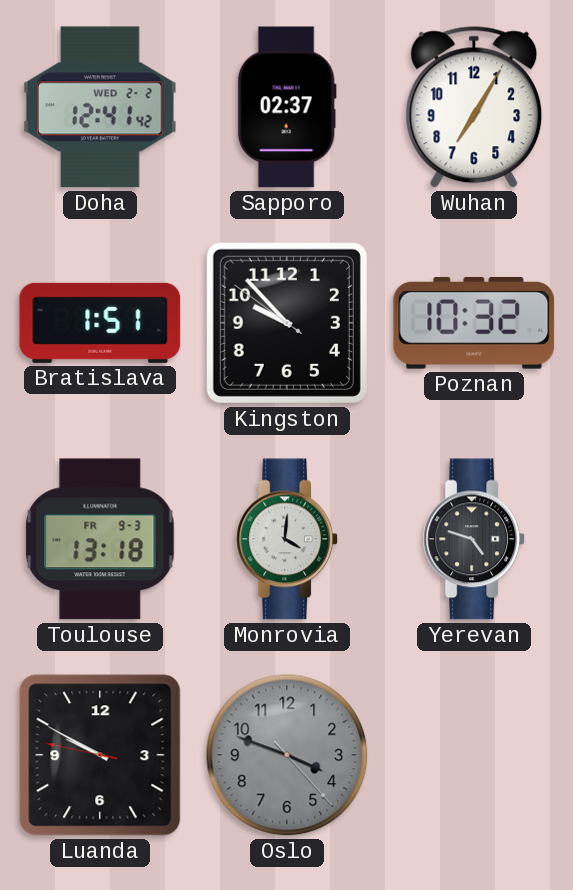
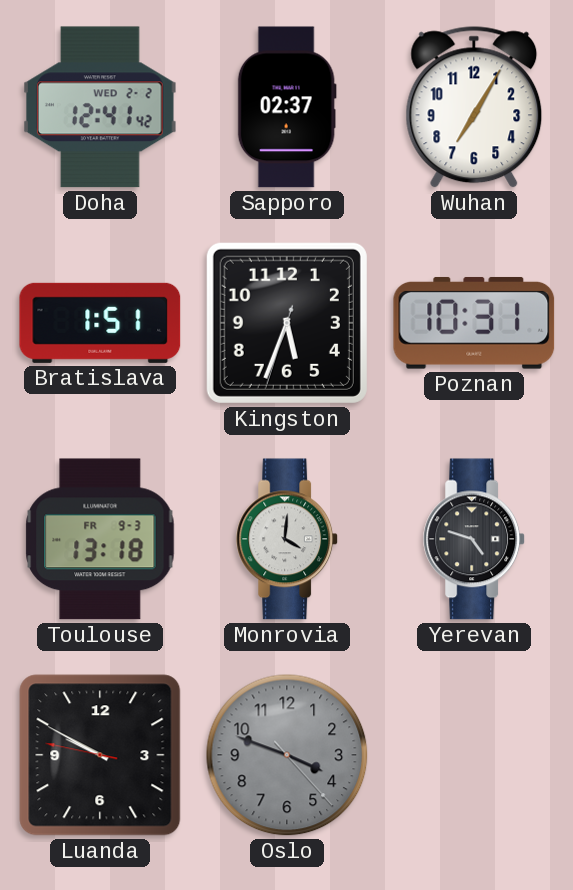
Kingston: 9:52 -> 5:33
Poznan: 10:32 -> 10:31
